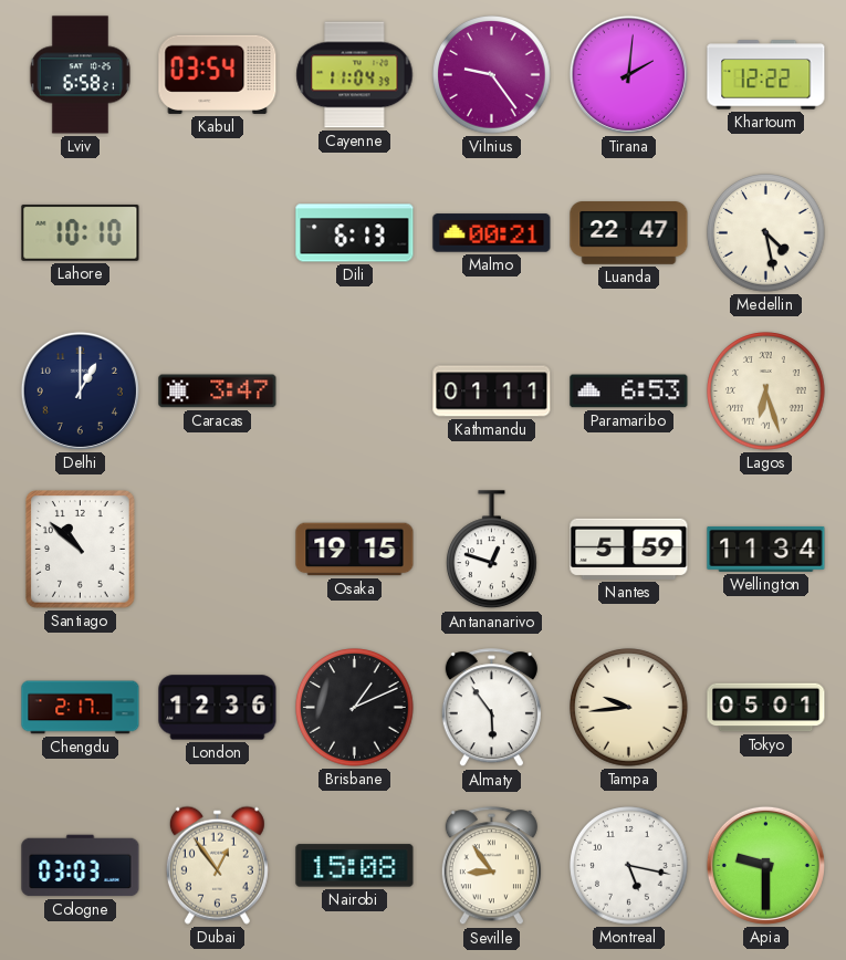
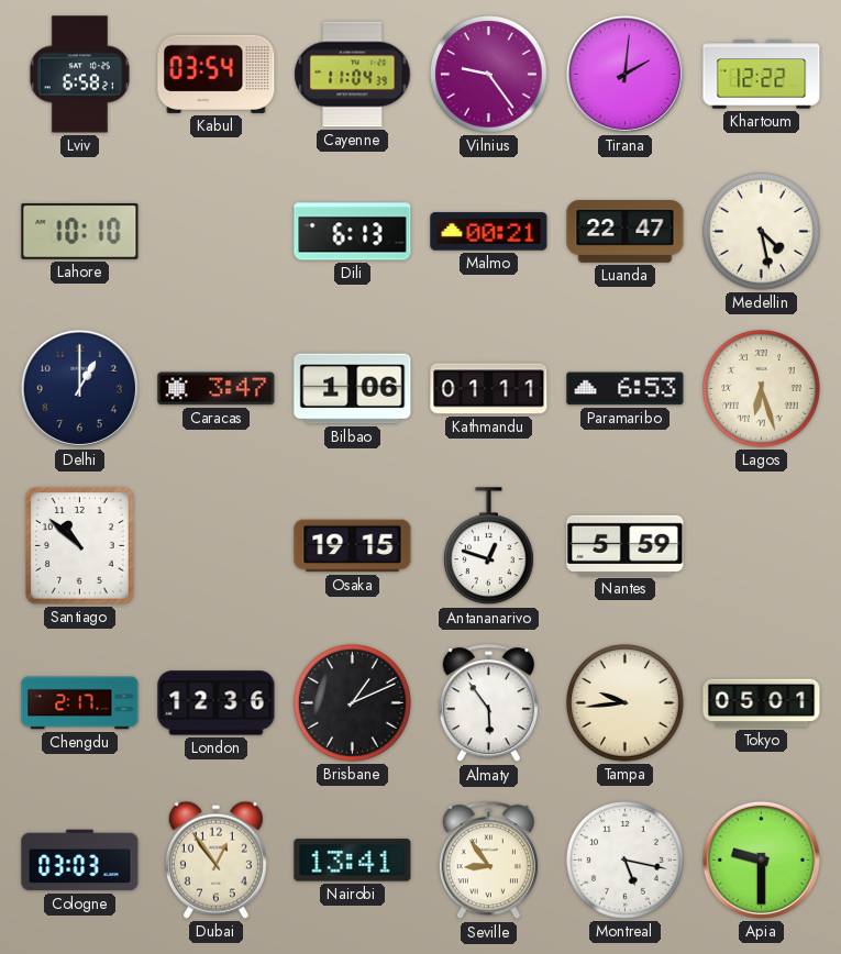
Bilbao: none -> 1:06
Wellington: 11:34 -> none
Nairobi: 15:08 -> 13:41
